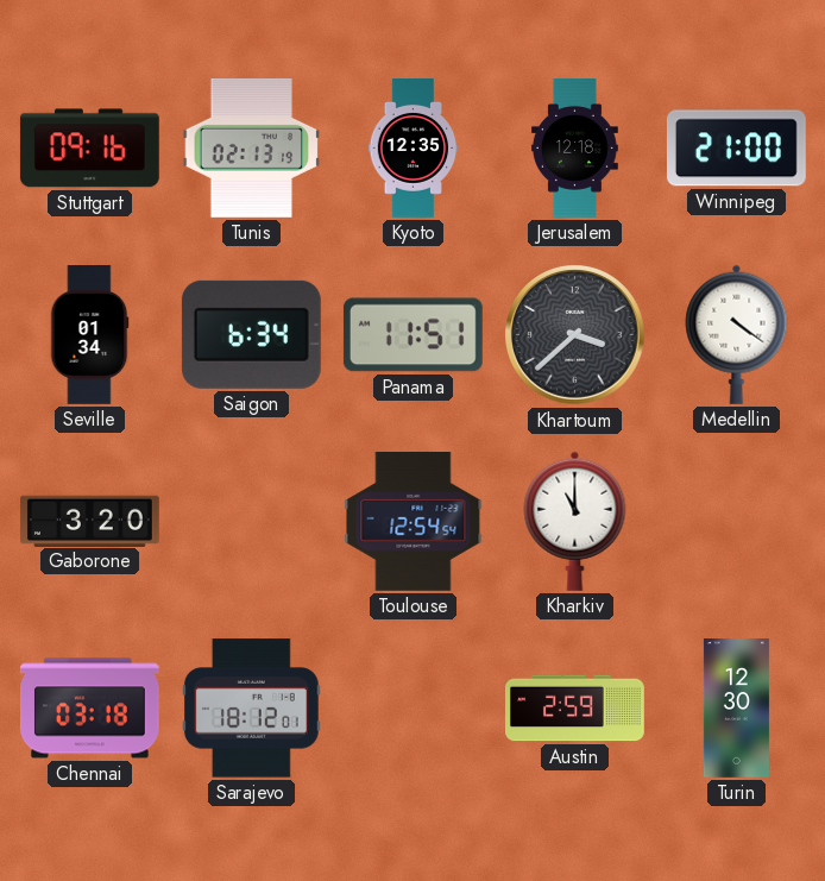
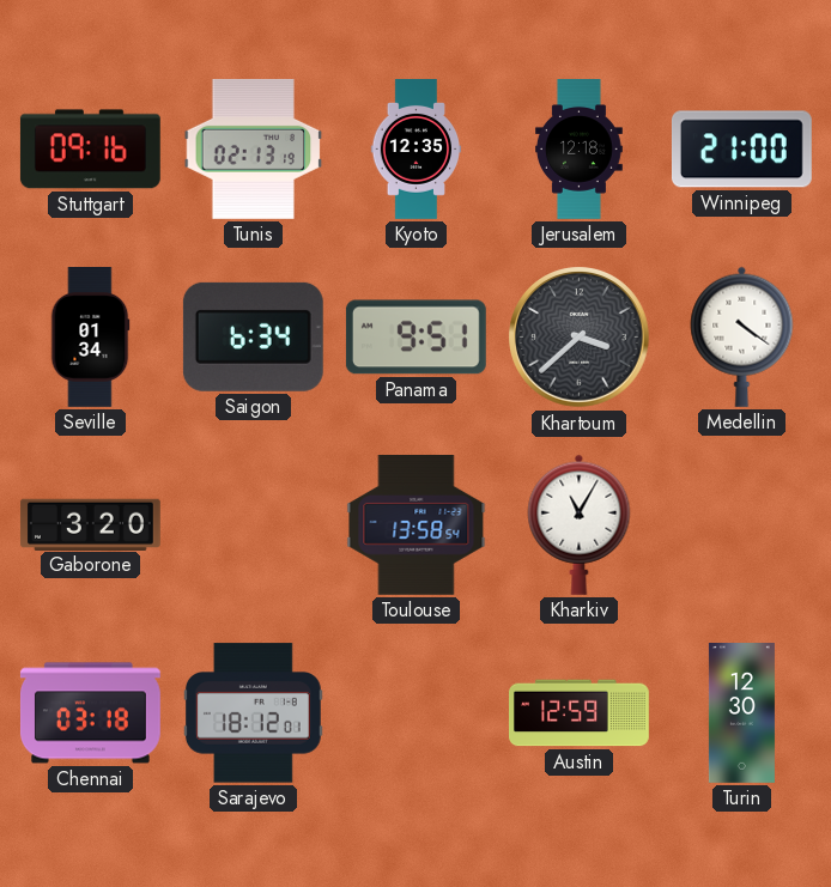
Panama: 11:51 -> 9:51
Toulouse: 12:54 -> 13:58
Kharkiv: 11:00 -> 11:05
Austin: 2:59 -> 12:59
